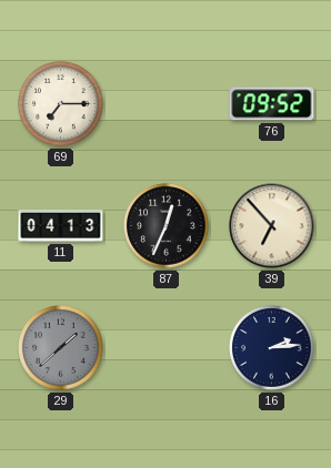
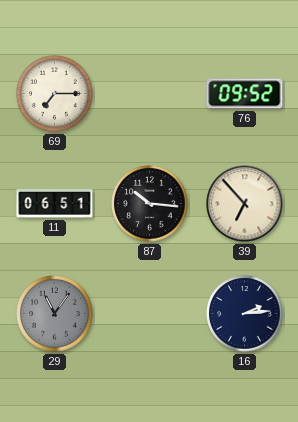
11: 04:13 -> 06:51
87: 12:34 -> 10:16
29: 1:38 -> 11:06
